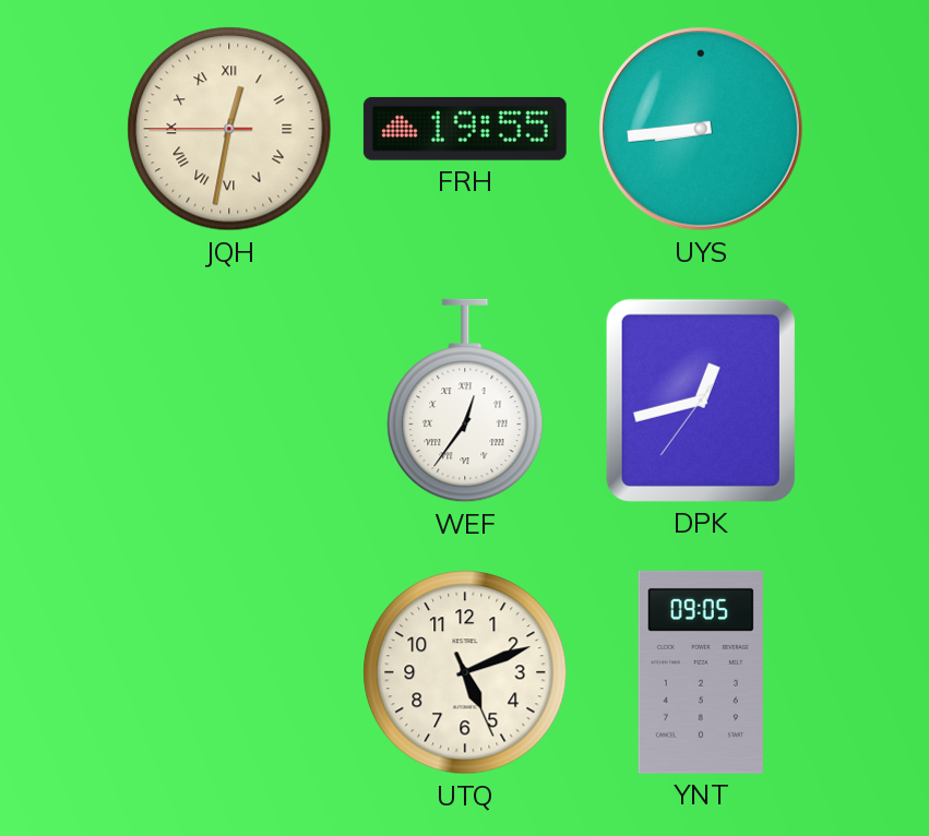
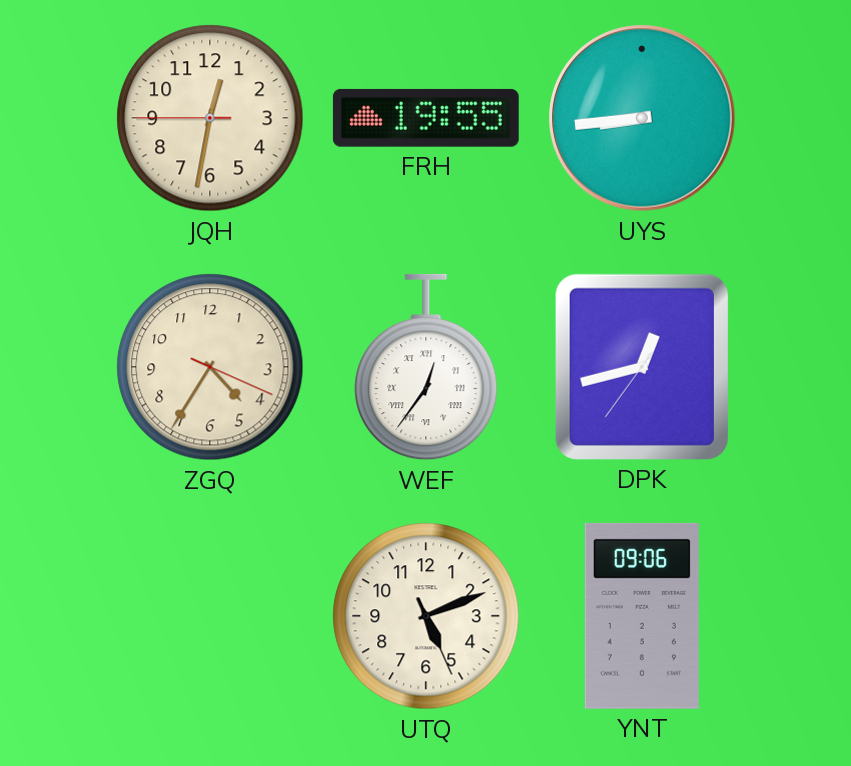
JQH numerals: Roman -> Arabic
ZGQ: none -> 4:35
YNT: 09:05 -> 09:06
